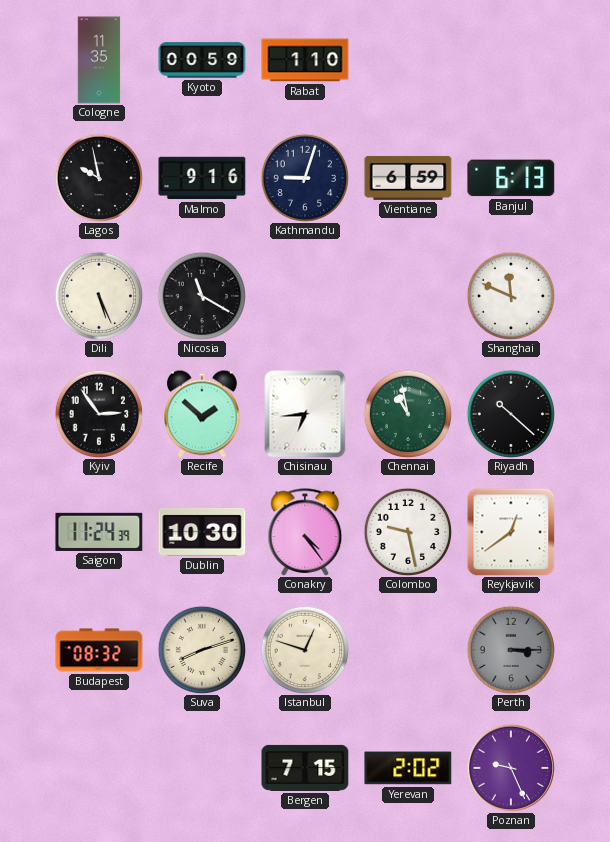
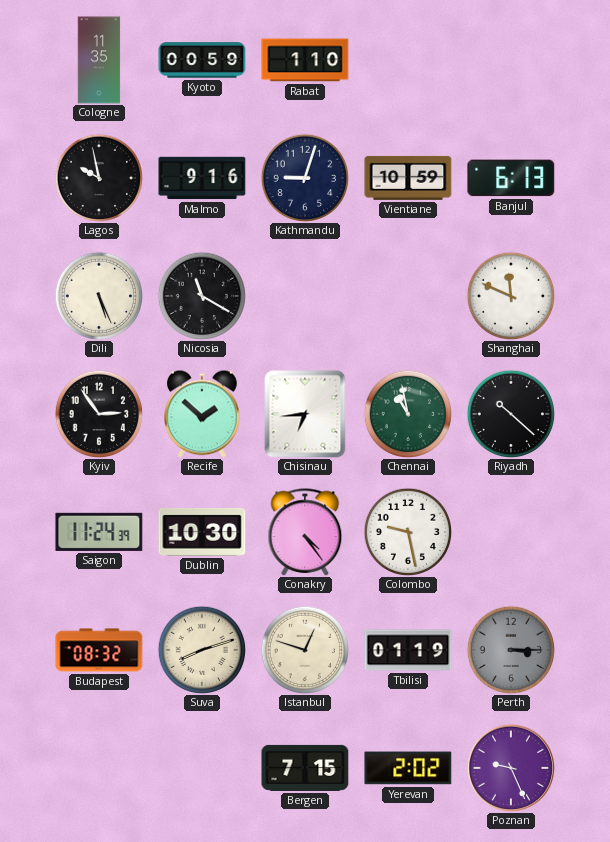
Vientiane: 6:59 -> 10:59
Reykjavik: 12:39 -> none
Tbilisi: none -> 01:19
